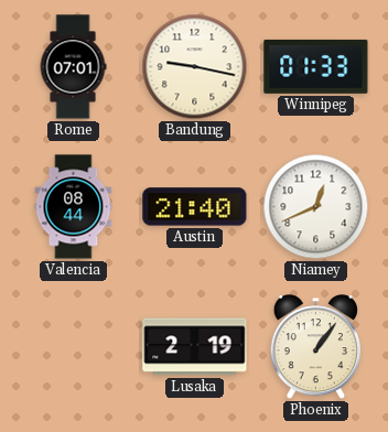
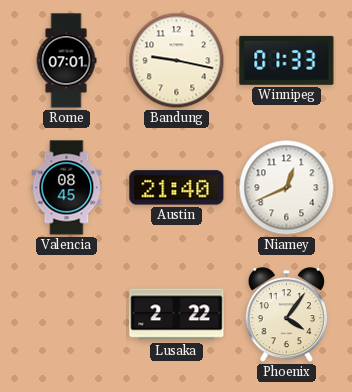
Valencia: 08:44 -> 08:45
Lusaka: 2:19 -> 2:22
Phoenix: 1:06 -> 4:06
